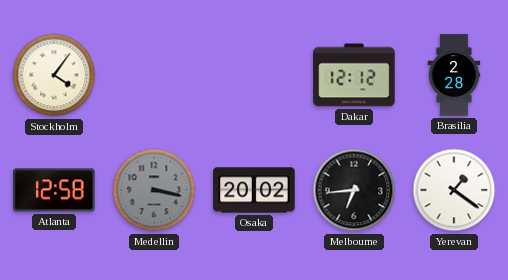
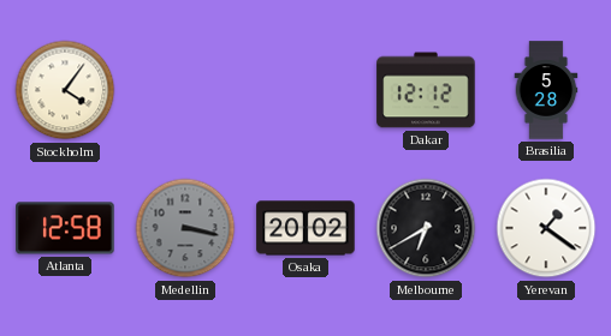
Brasilia: 2:28 -> 5:28
Melbourne: 6:44 -> 6:40
